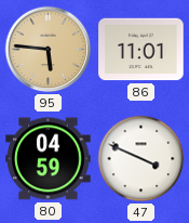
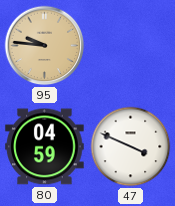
95: 5:46 -> 9:46
86: 11:01 -> none
